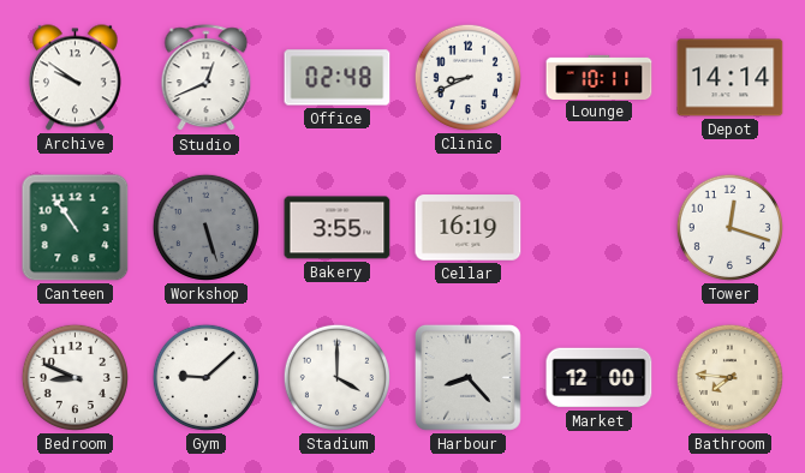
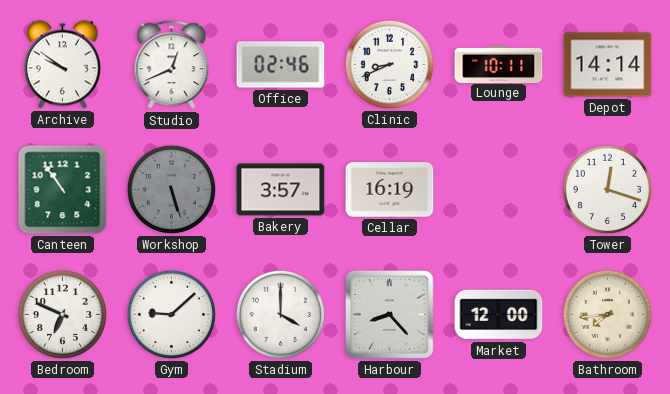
Office: 02:48 -> 02:46
Bakery: 3:55 -> 3:57
Bedroom: 8:49 -> 6:49
Bathroom: 7:46 -> 7:44
